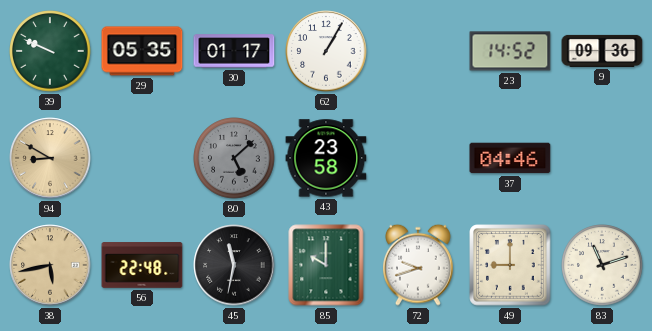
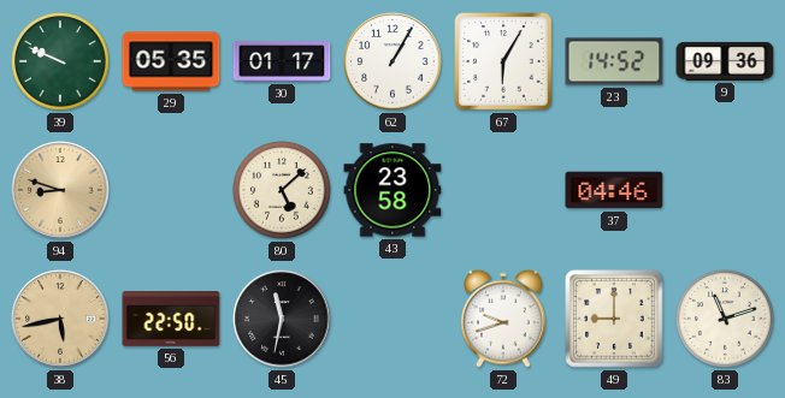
67: none -> 6:05
94: 8:50 -> 8:48
80 dial: grey -> cream
56: 22:48 -> 22:50
85: 10:00 -> none
